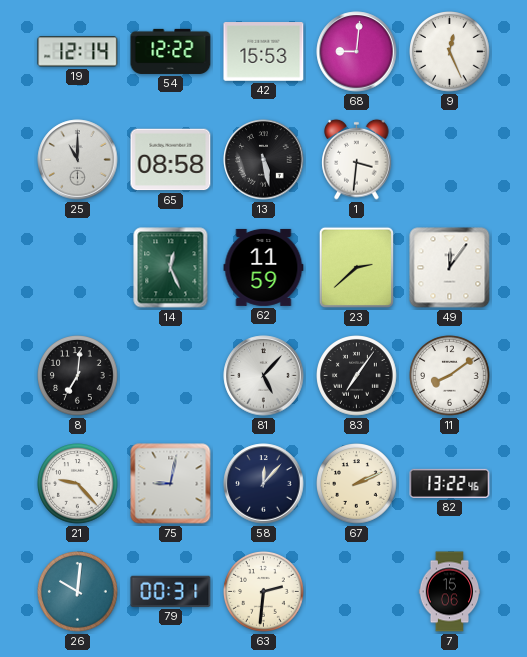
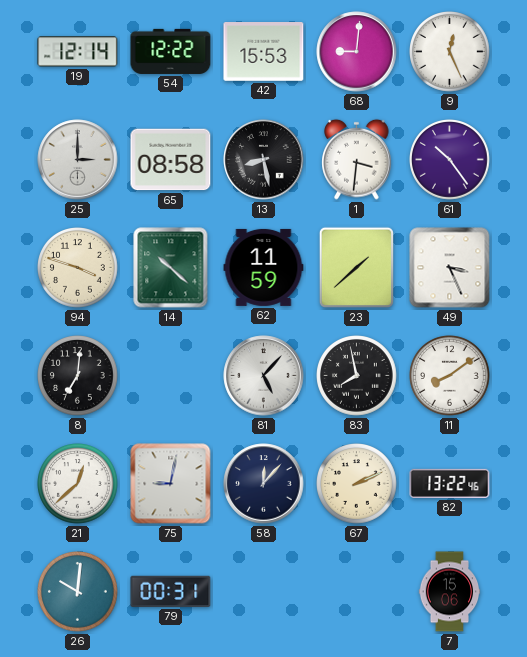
25: 11:00 -> 3:00
13: 5:28 -> 8:28
61: none -> 10:24
94: none -> 3:48
14: 12:26 -> 10:22
23: 2:38 -> 1:38
49: 12:06 -> 3:26
83: 7:06 -> 7:58
21: 9:23 -> 12:38
63: 2:31 -> none
